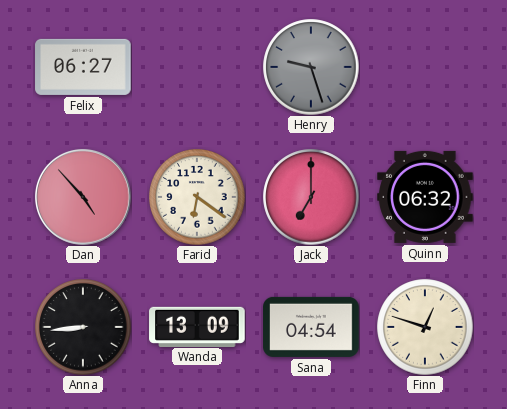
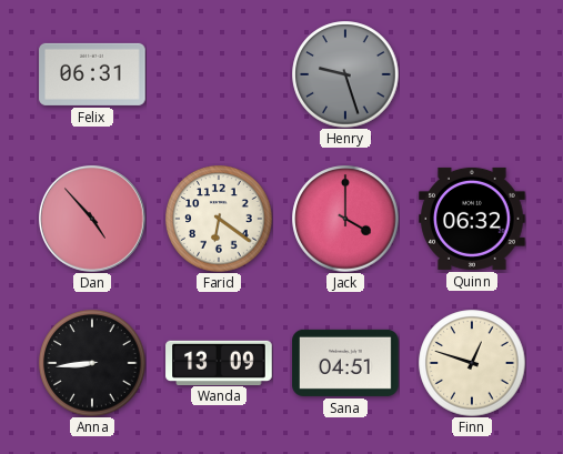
Felix: 06:27 -> 06:31
Jack: 7:00 -> 4:00
Sana: 04:54 -> 04:51
